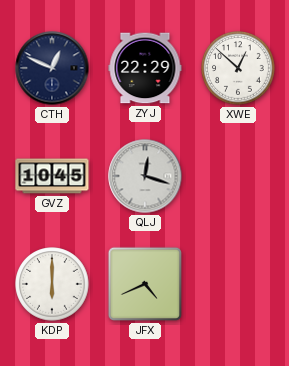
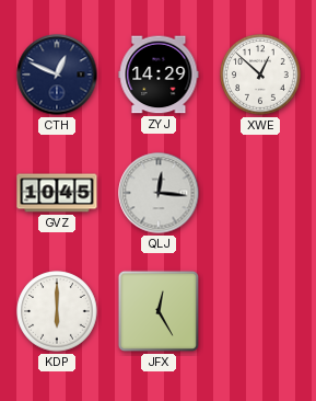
ZYJ: 22:29 -> 14:29
QLJ: 12:18 -> 12:16
JFX: 4:41 -> 12:25
